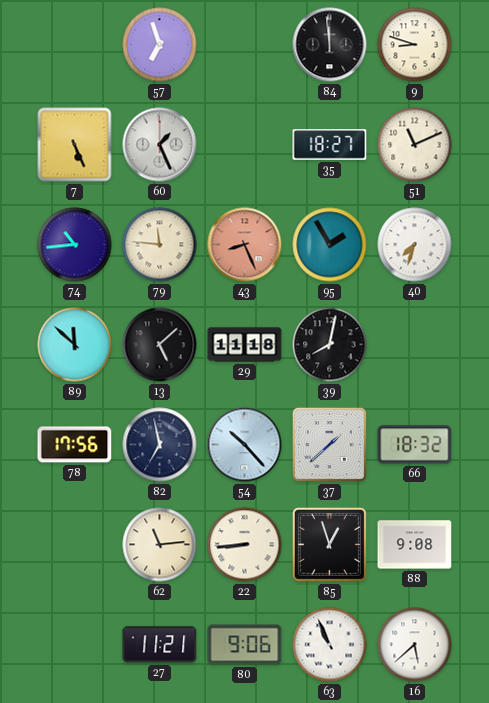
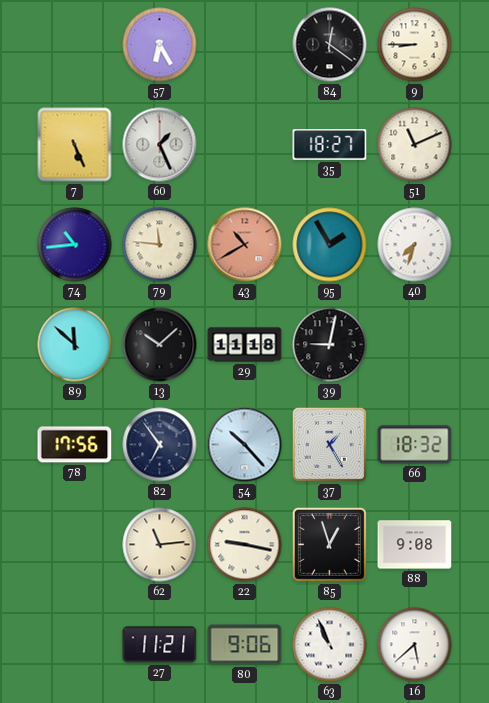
57: 6:57 -> 6:25
84: 11:59 -> 12:21
9: 8:48 -> 8:45
43: 8:26 -> 10:40
13: 5:08 -> 10:08
39: 8:02 -> 9:02
82: 6:58 -> 6:54
37: 1:38 -> 1:25
22: 8:44 -> 9:17
